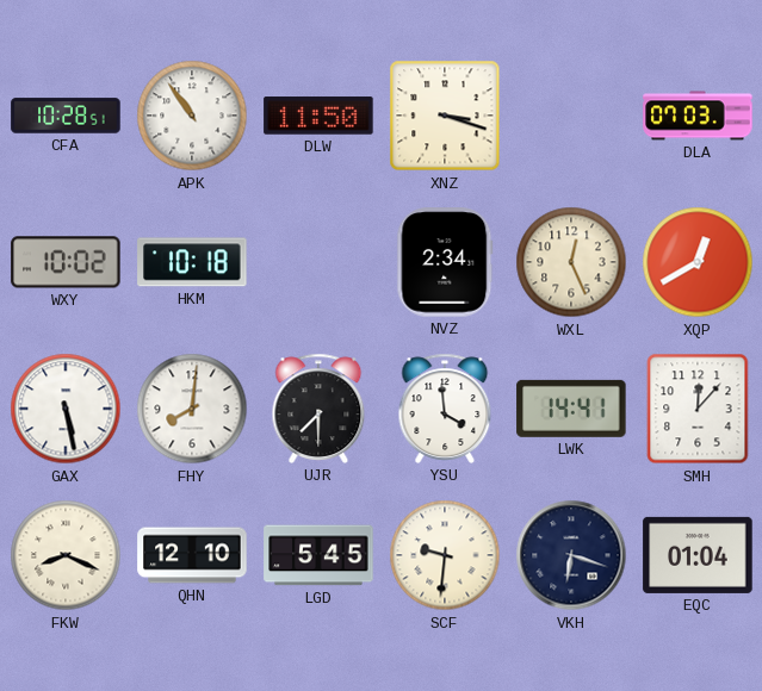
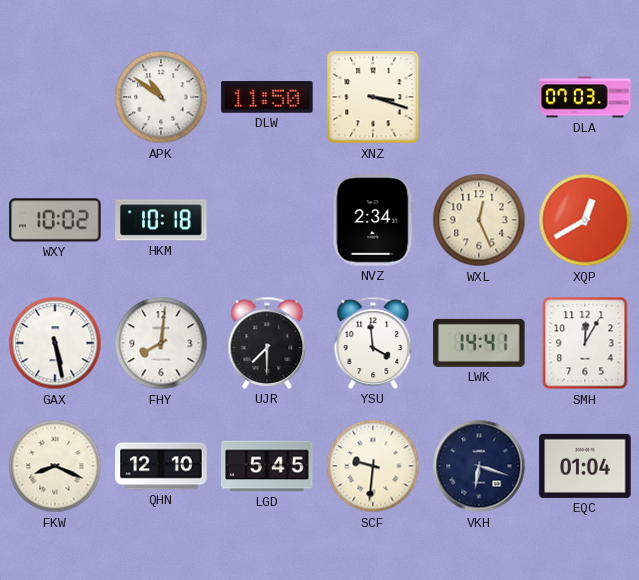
CFA: 10:28 -> none
APK: 10:54 -> 10:51
SMH: 12:07 -> 12:05
